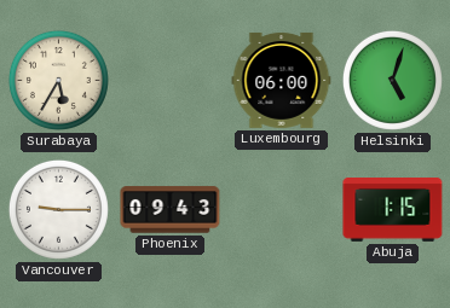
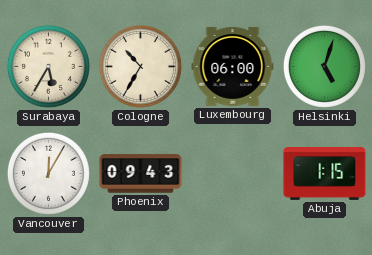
Cologne: none -> 10:35
Vancouver: 9:15 -> 12:05
